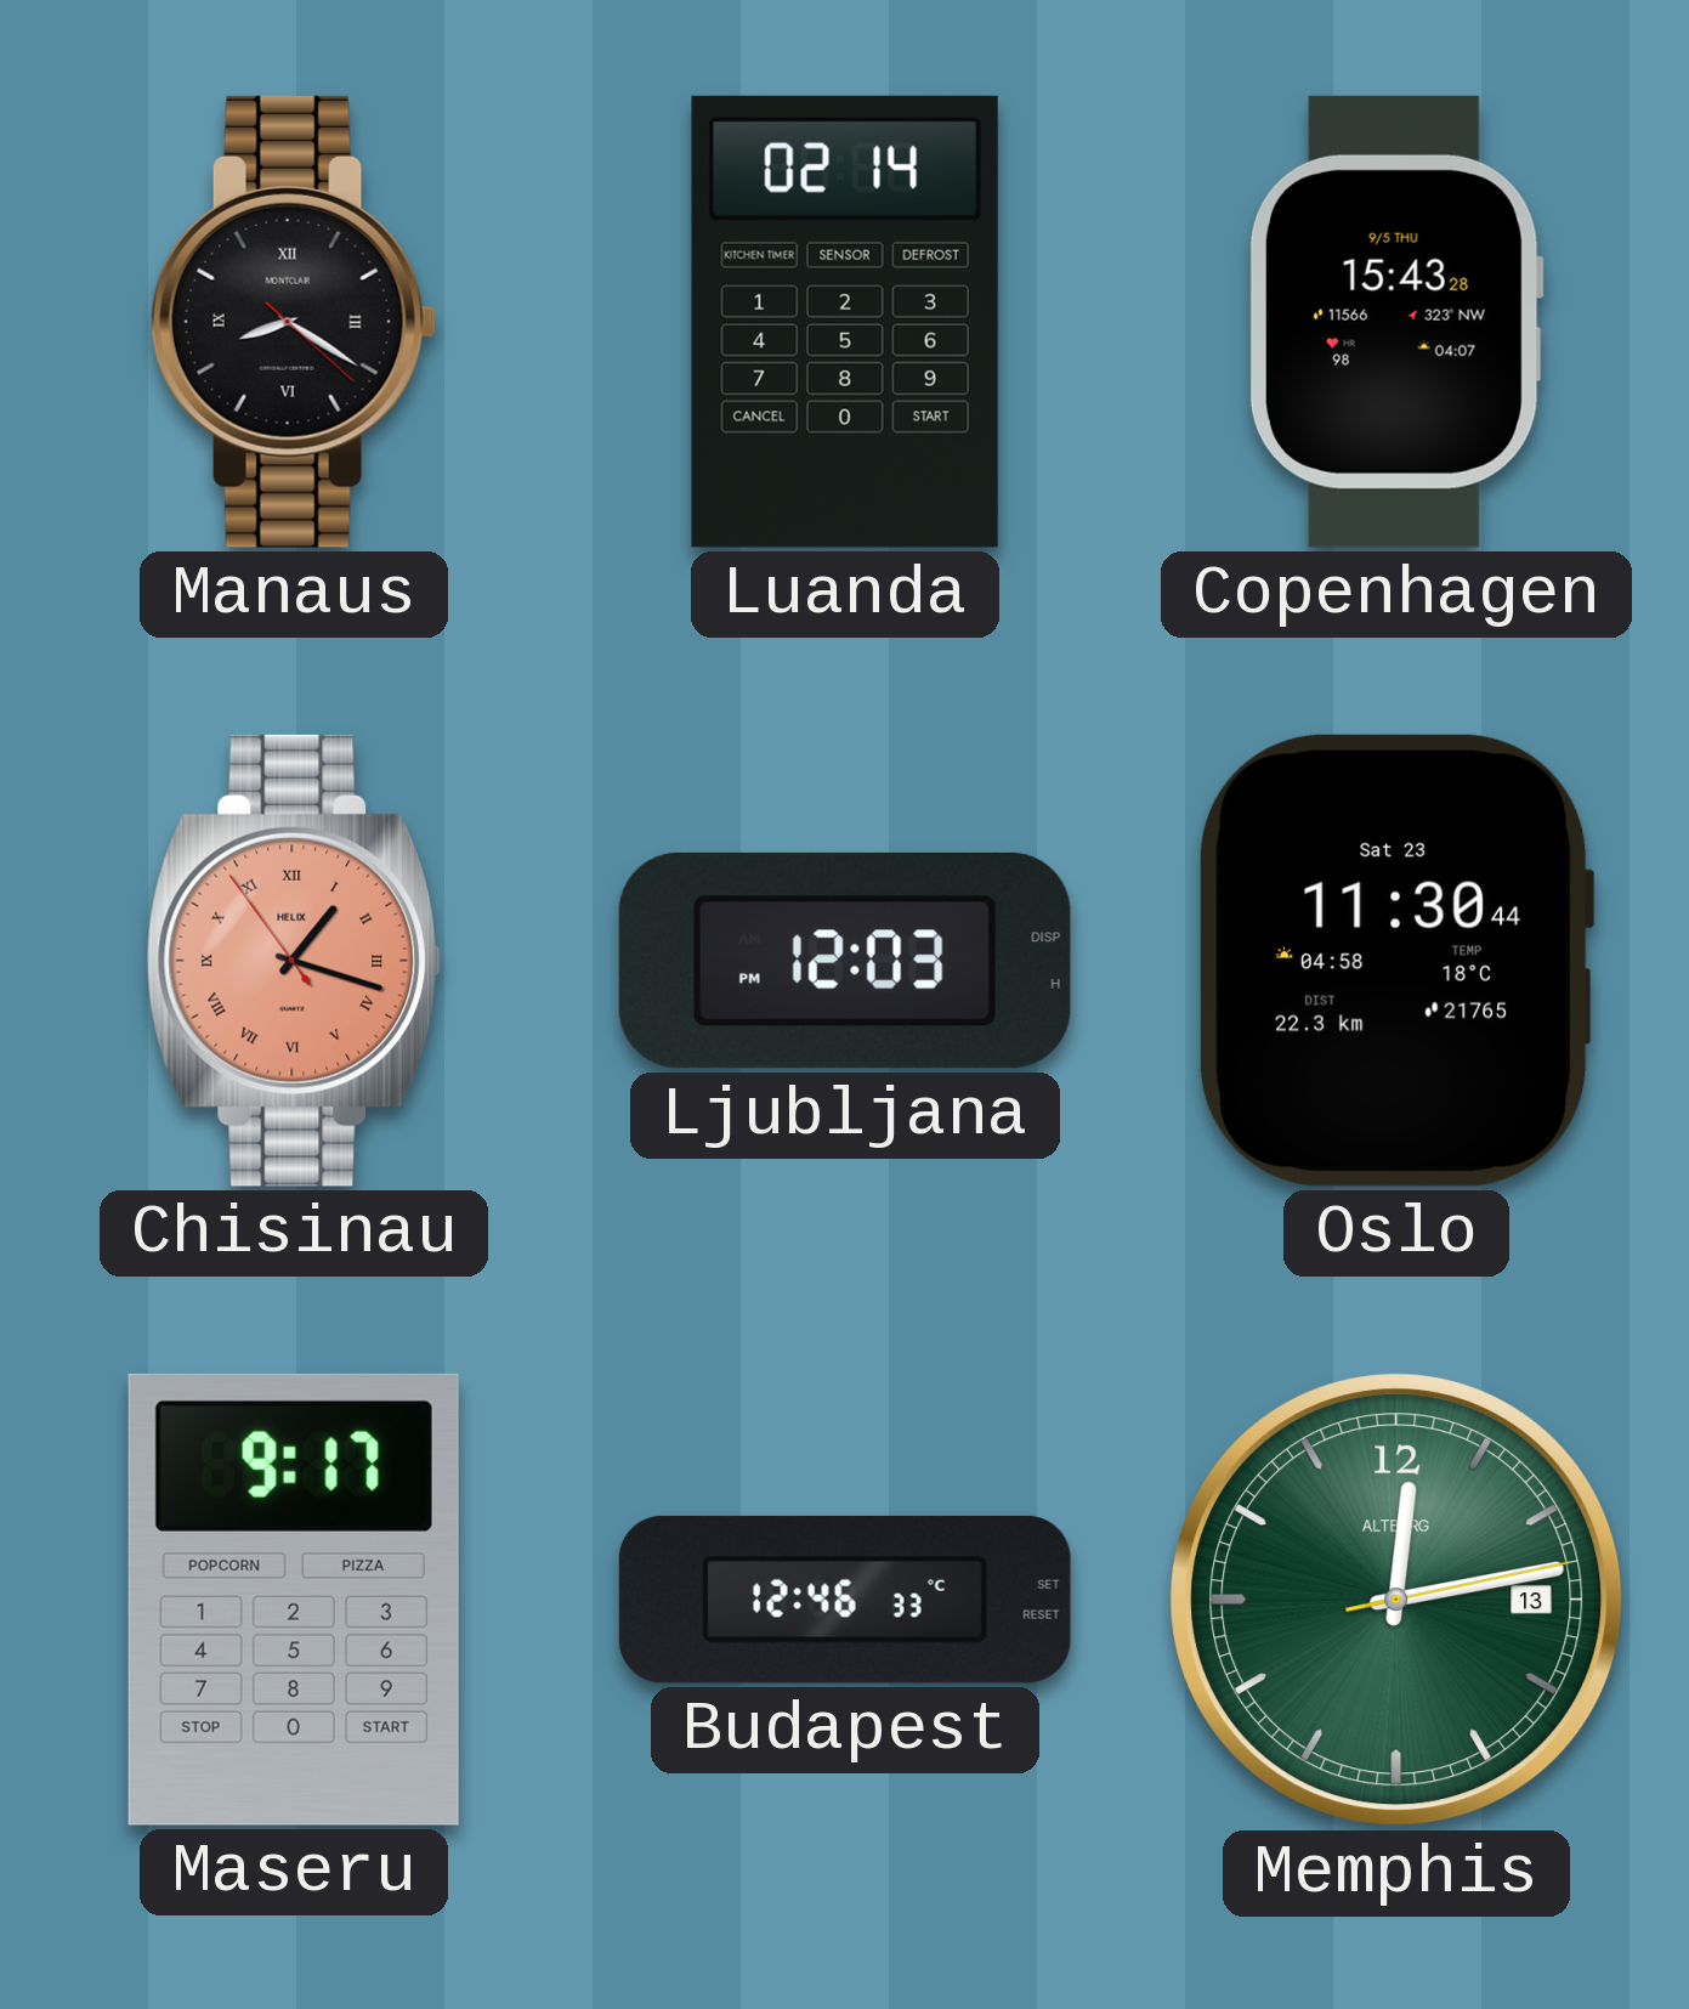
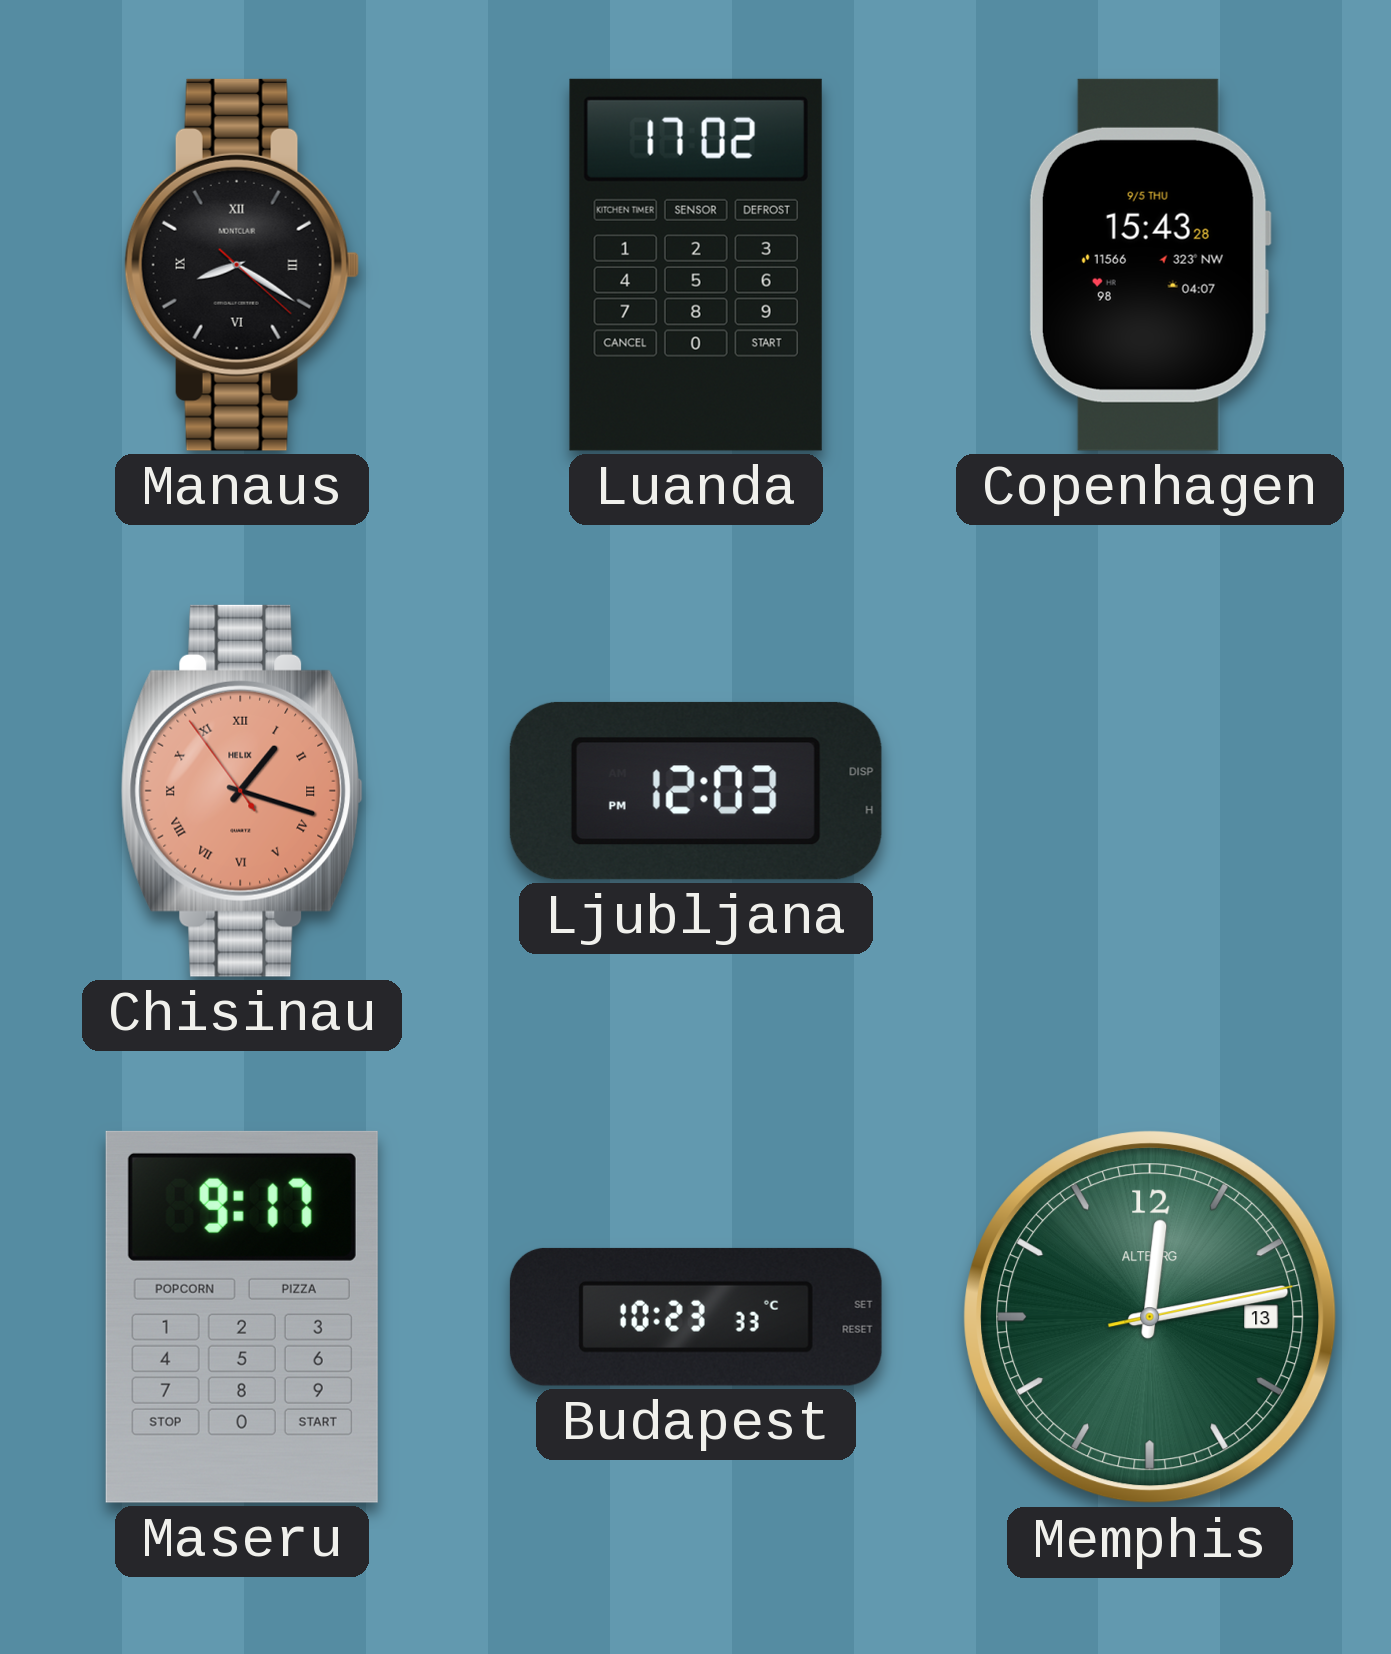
Luanda: 02:14 -> 17:02
Oslo: 11:30 -> none
Budapest: 12:46 -> 10:23
